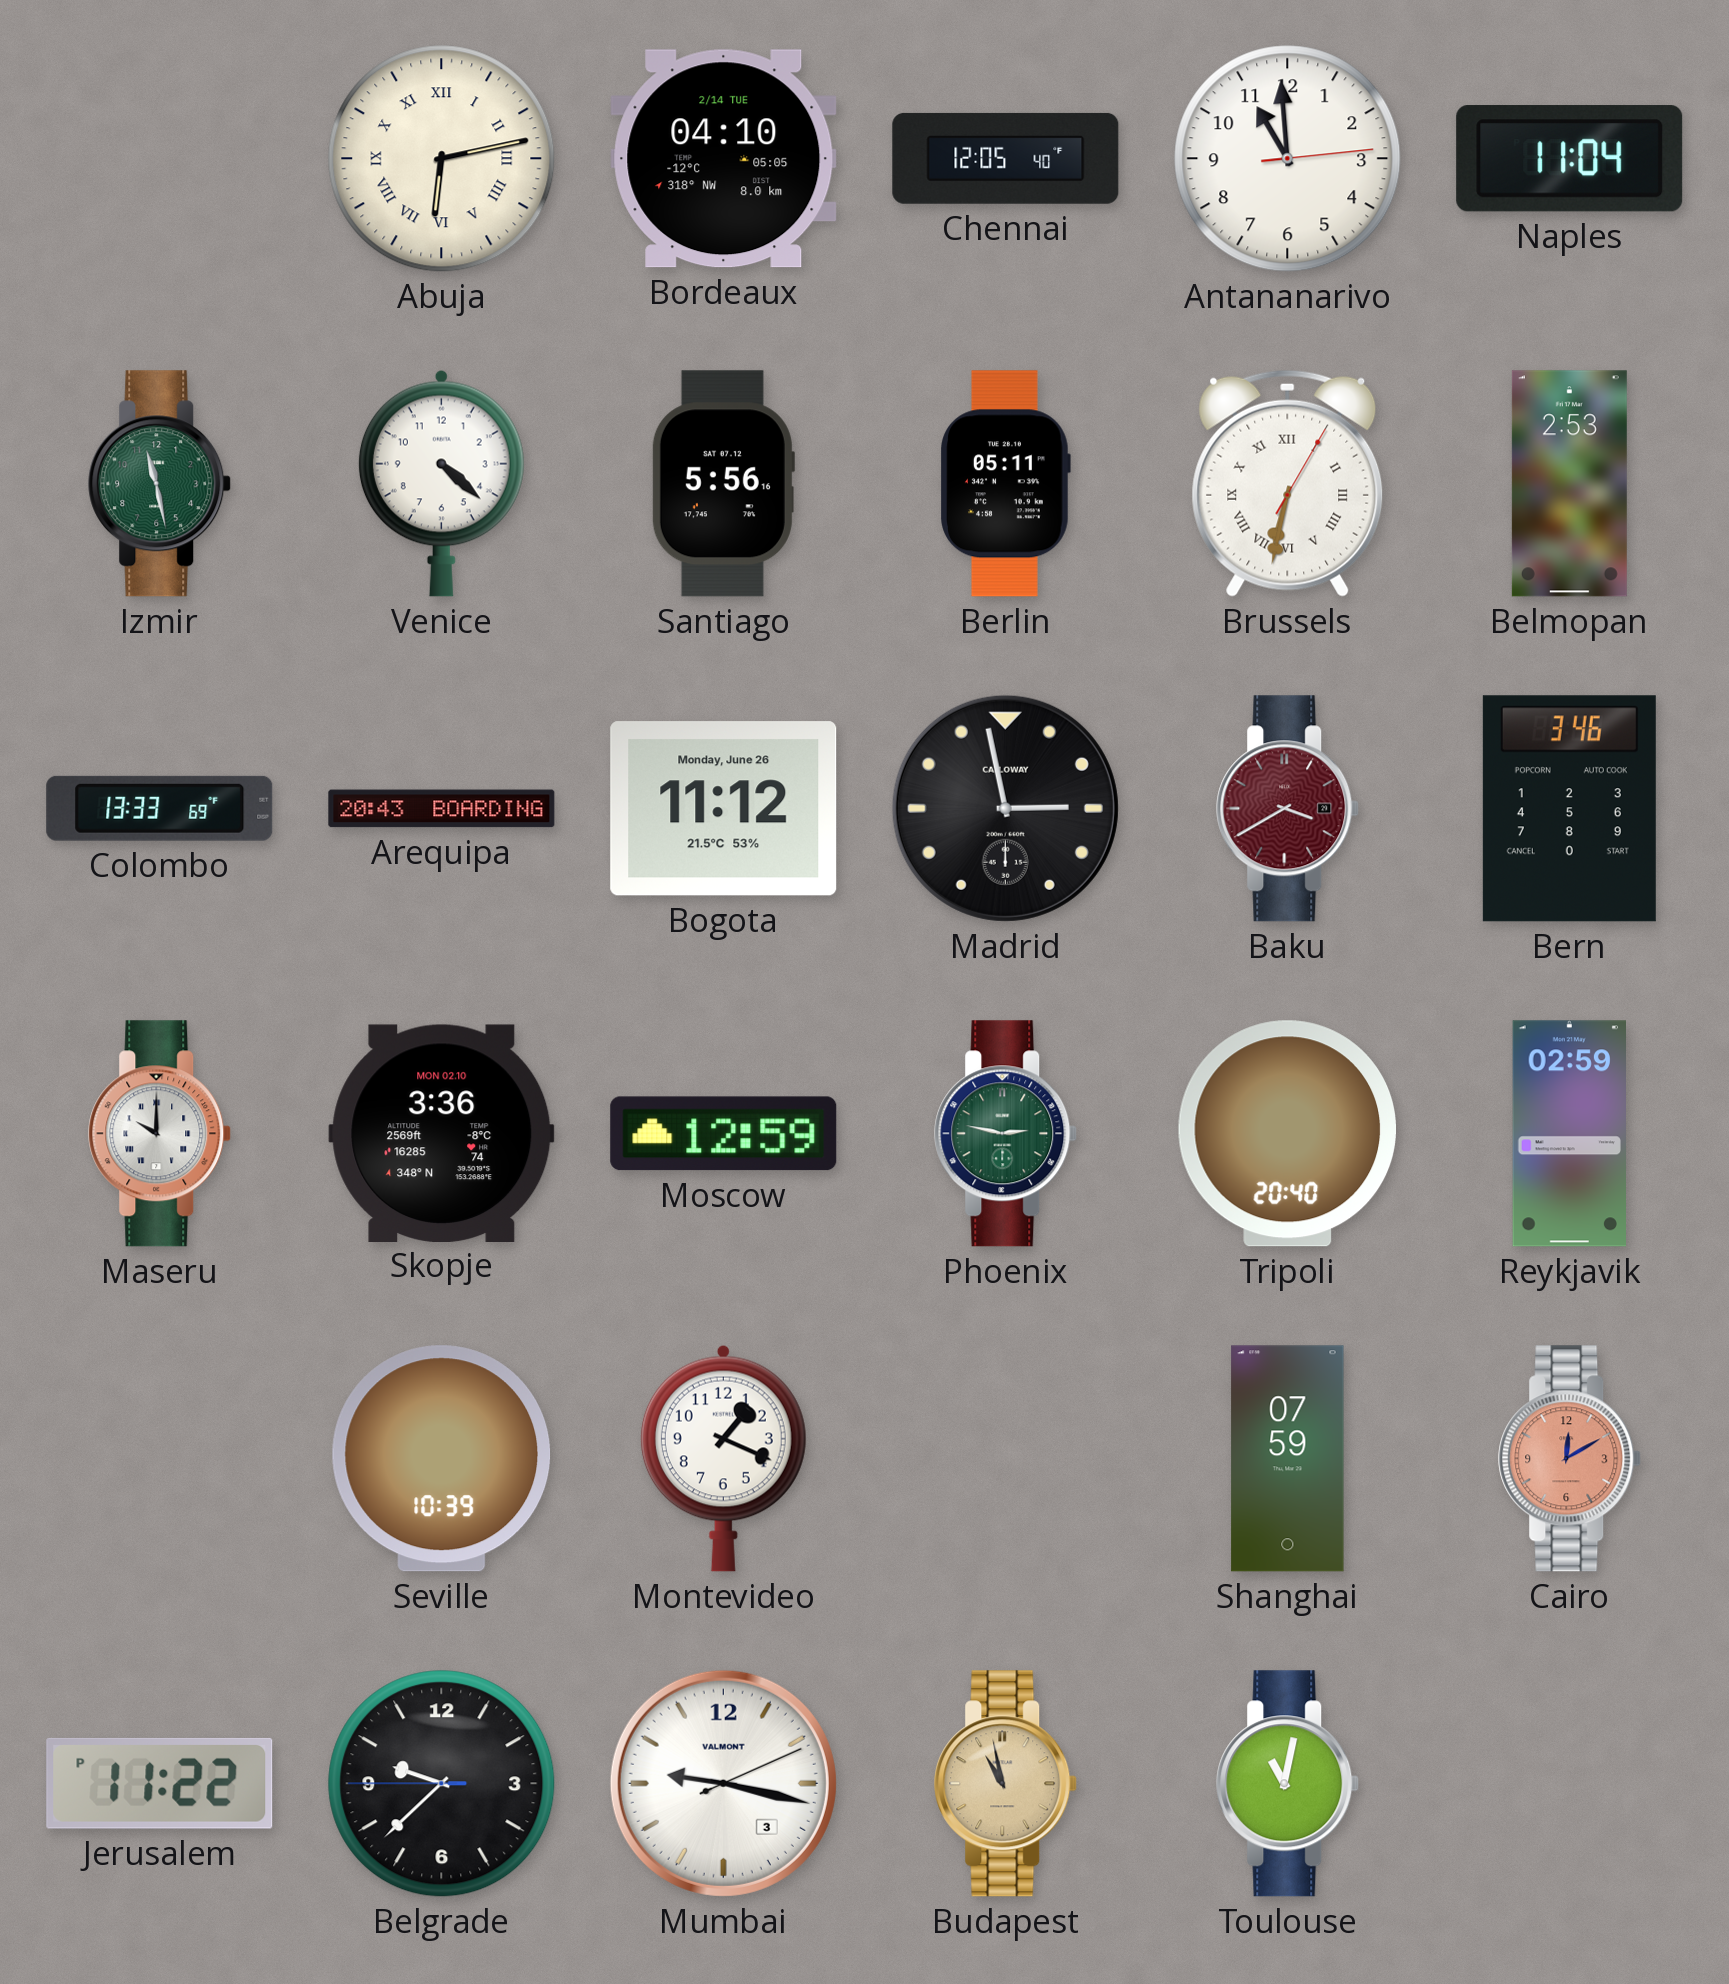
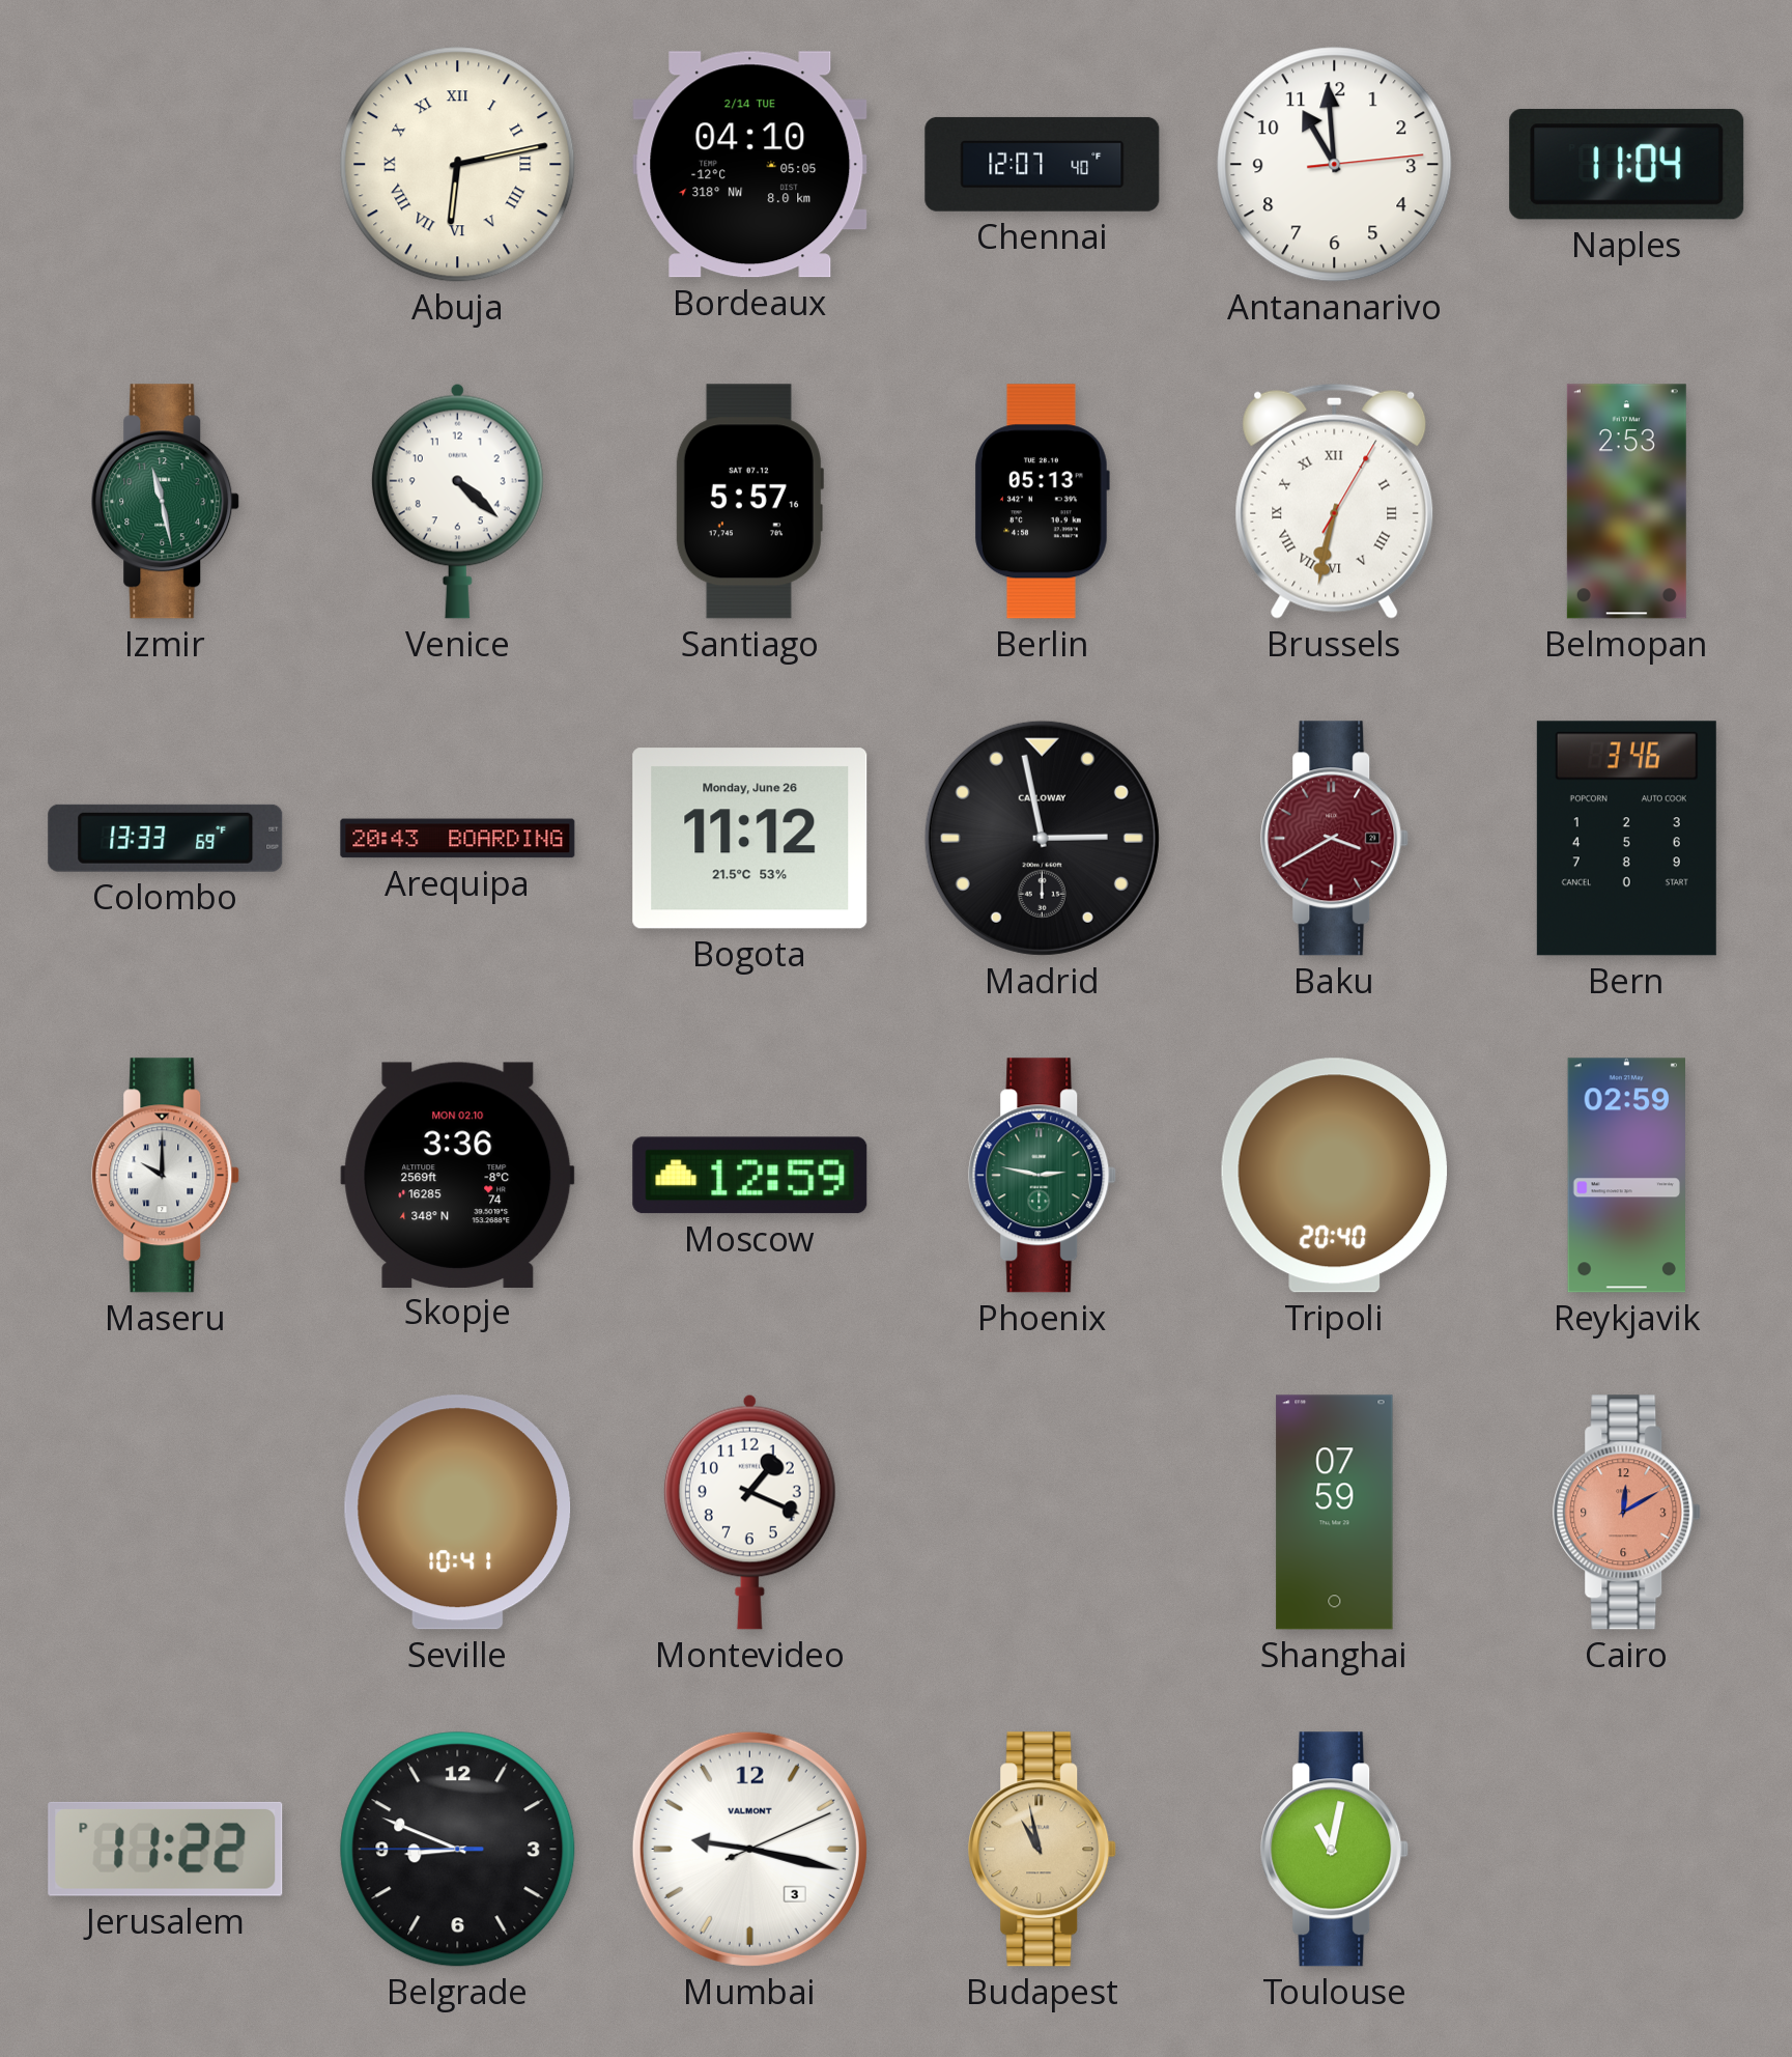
Chennai: 12:05 -> 12:07
Santiago: 5:56 -> 5:57
Berlin: 05:11 -> 05:13
Seville: 10:39 -> 10:41
Belgrade: 9:37 -> 8:48
